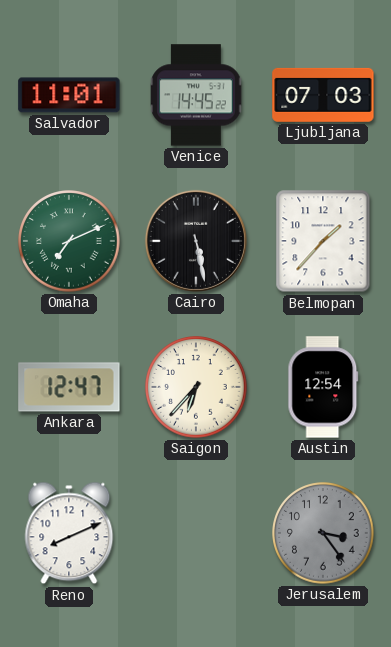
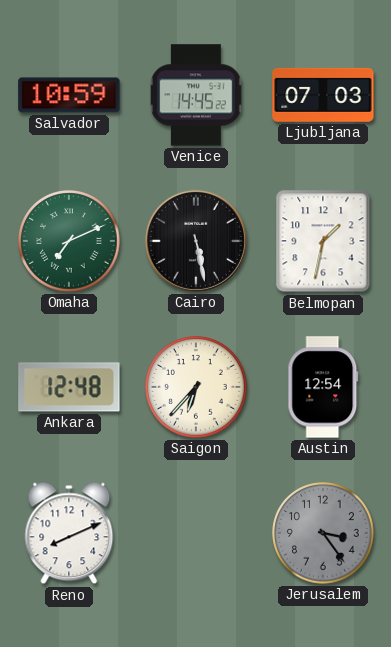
Salvador: 11:01 -> 10:59
Belmopan: 1:37 -> 1:32
Ankara: 12:47 -> 12:48
